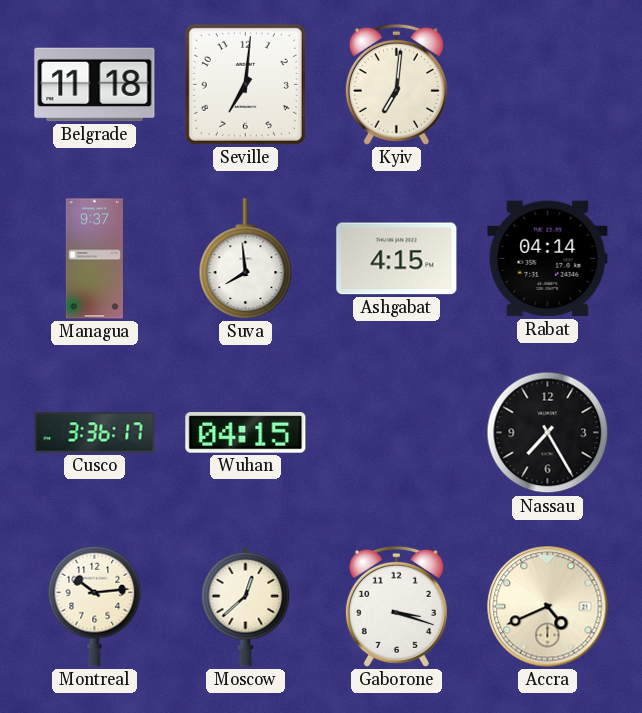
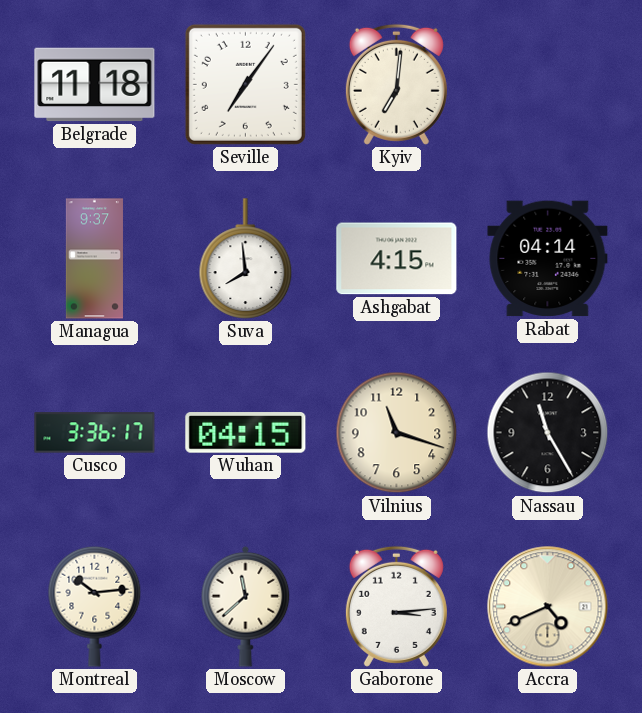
Seville: 7:01 -> 7:06
Vilnius: none -> 11:18
Nassau: 7:25 -> 11:25
Moscow: 12:38 -> 11:38
Gaborone: 3:18 -> 3:14
